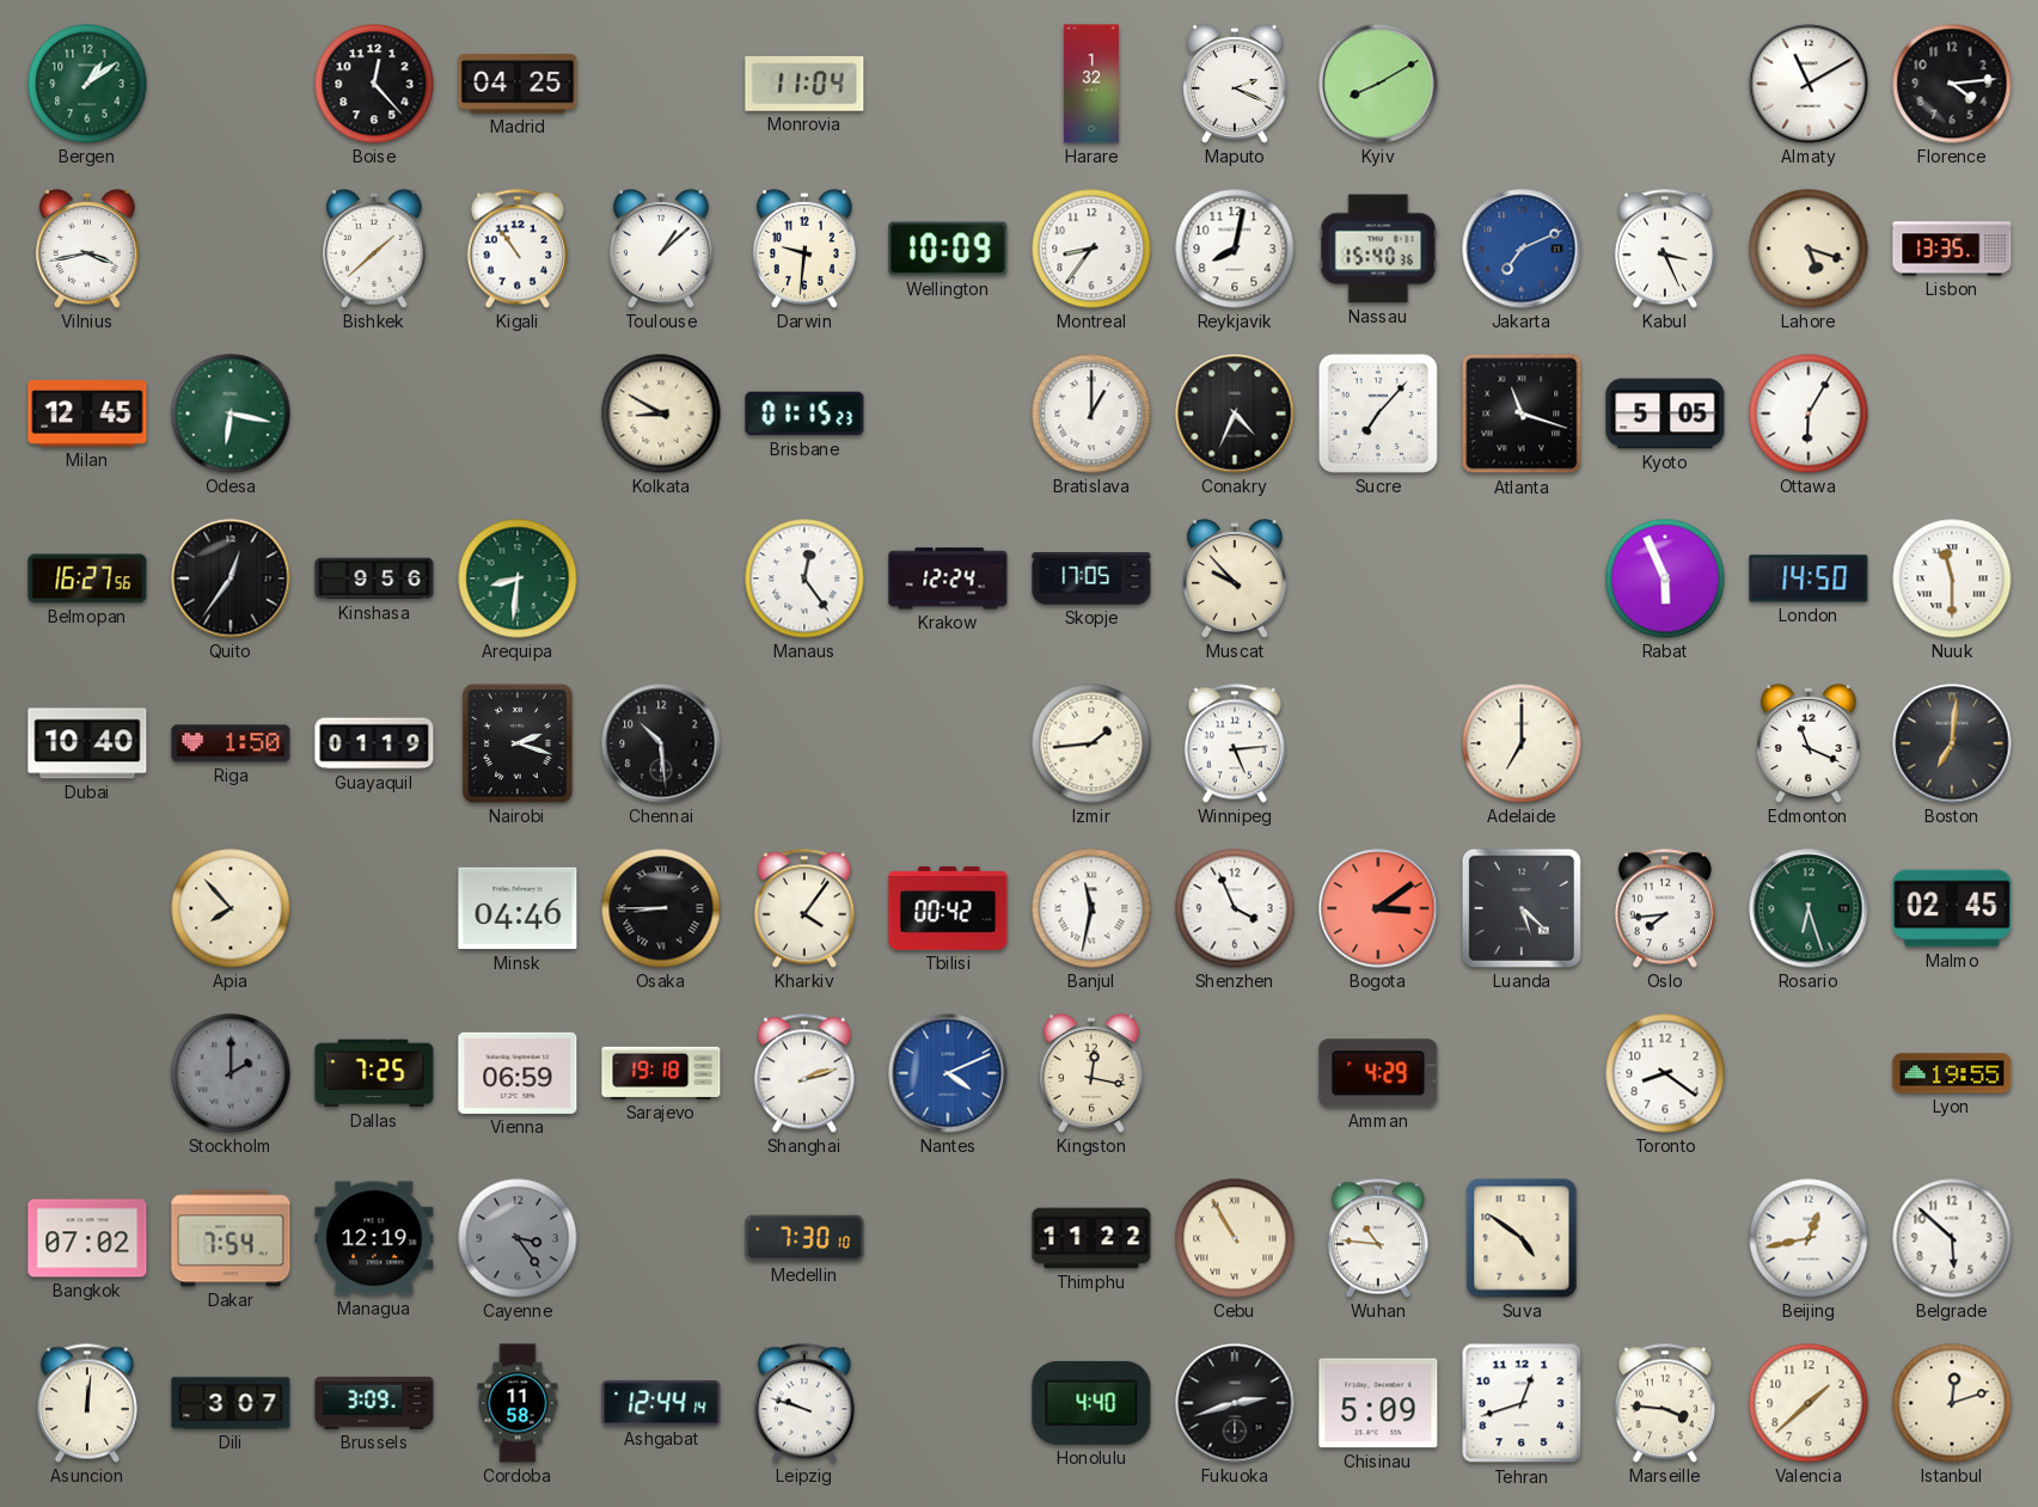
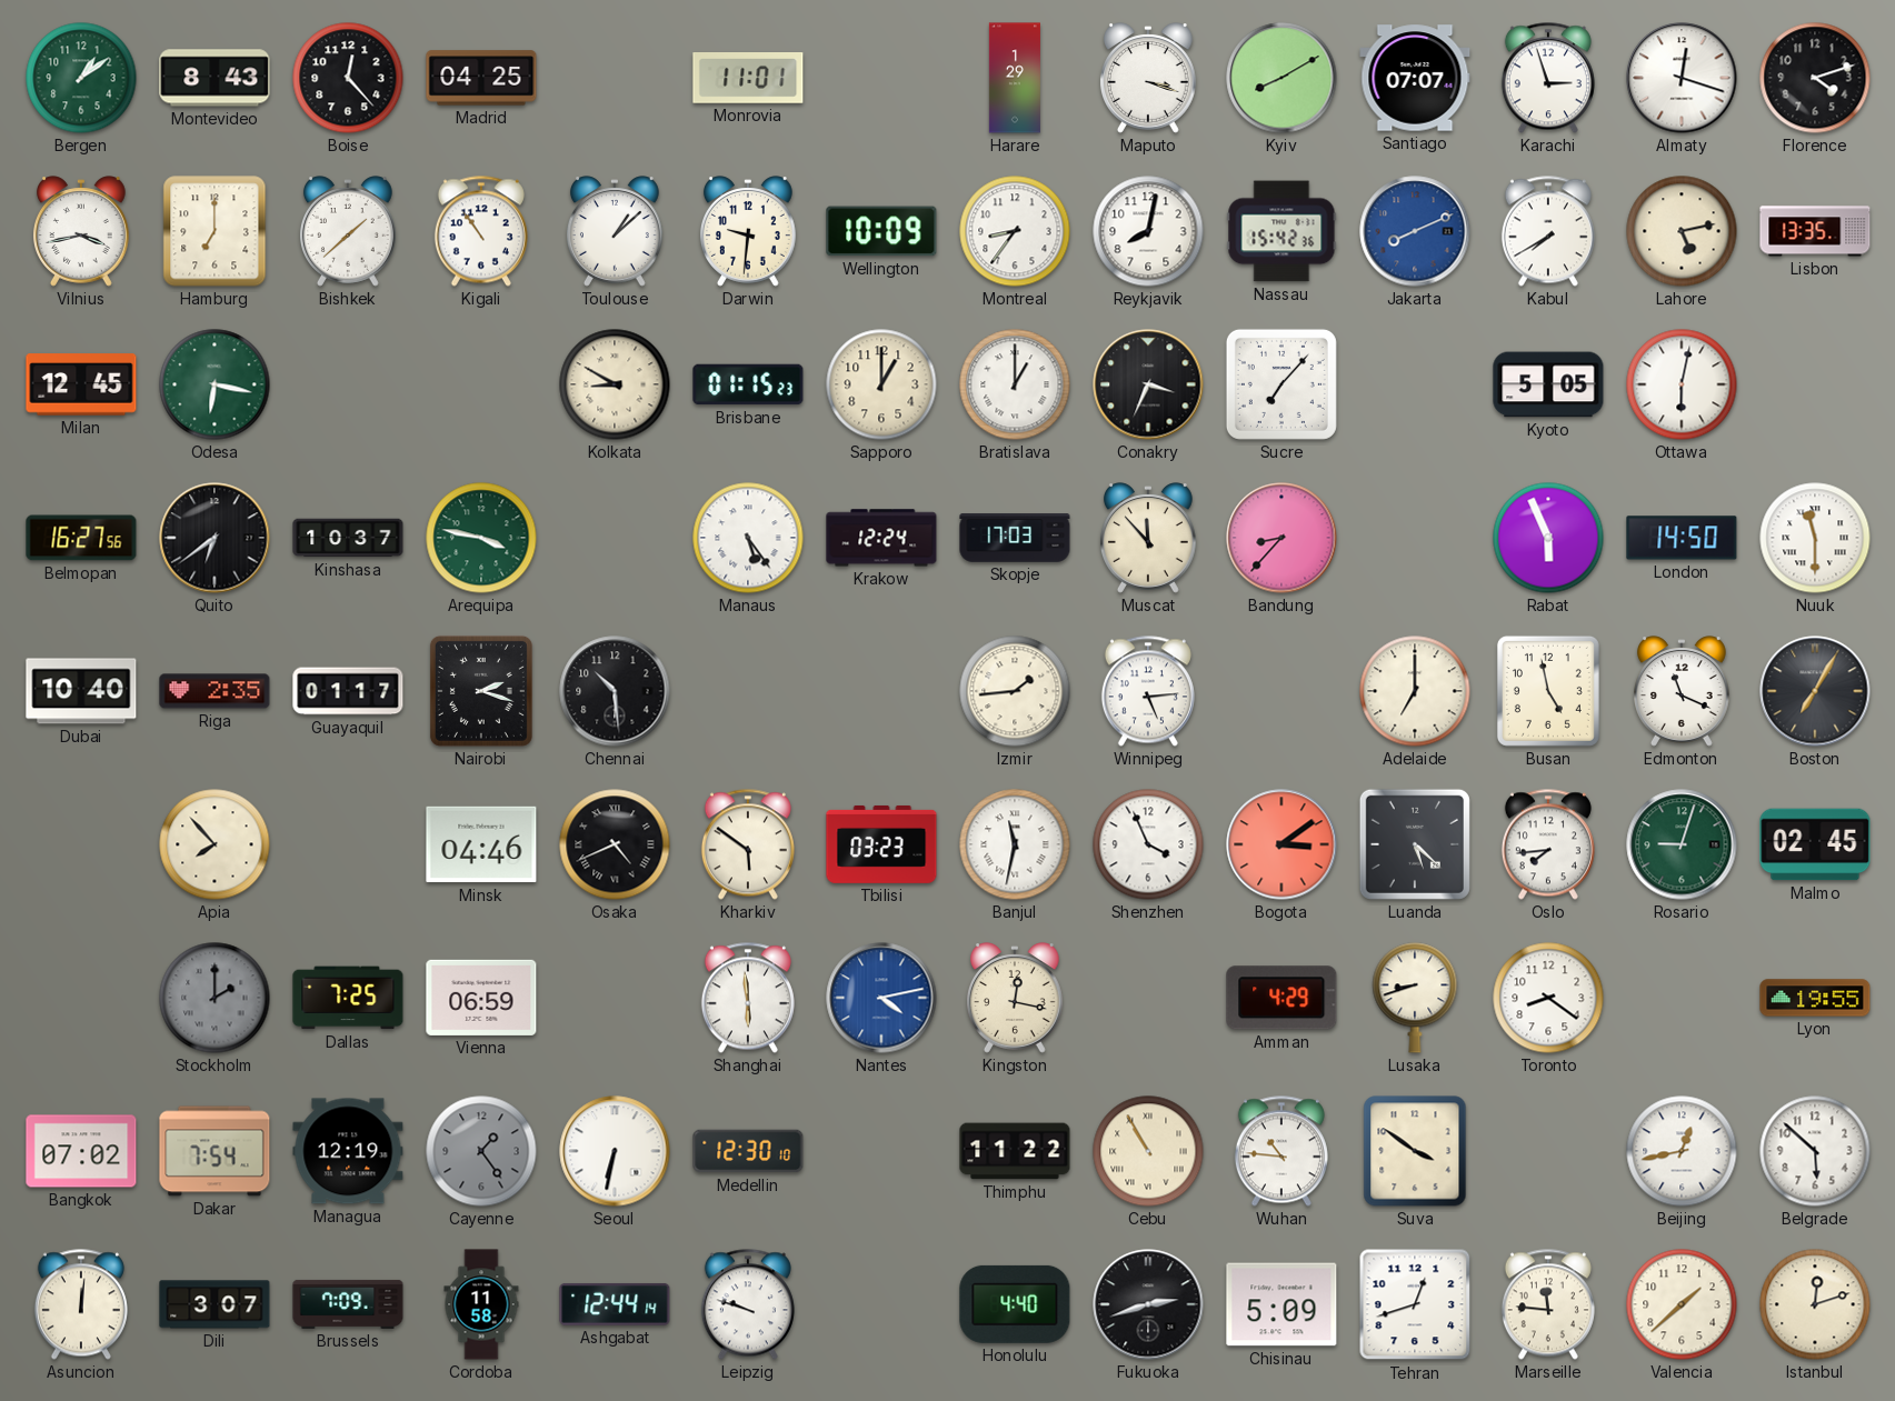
Montevideo: none -> 8:43
Monrovia: 11:04 -> 11:01
Harare: 1:32 -> 1:29
Maputo: 2:19 -> 3:18
Santiago: none -> 07:07
Karachi: none -> 2:57
Almaty: 11:10 -> 12:18
Florence: 4:14 -> 4:12
Hamburg: none -> 7:00
Nassau: 15:40 -> 15:42
Jakarta: 7:11 -> 8:11
Kabul: 3:26 -> 7:40
Lahore: 5:18 -> 5:13
Sapporo: none -> 1:00
Conakry: 4:34 -> 3:34
Atlanta: 11:18 -> none
Ottawa: 6:05 -> 6:02
Quito: 12:36 -> 6:39
Kinshasa: 9:56 -> 10:37
Arequipa: 8:31 -> 3:47
Manaus: 12:24 -> 5:24
Skopje: 17:05 -> 17:03
Muscat: 9:53 -> 11:53
Bandung: none -> 8:37
Riga: 1:50 -> 2:35
Guayaquil: 01:19 -> 01:17
Busan: none -> 4:58
Boston: 7:01 -> 7:05
Osaka: 8:45 -> 4:41
Kharkiv: 4:06 -> 5:51
Tbilisi: 00:42 -> 03:23
Rosario: 6:27 -> 9:03
Sarajevo: 19:18 -> none
Shanghai: 2:12 -> 5:59
Nantes: 4:11 -> 4:13
Lusaka: none -> 8:42
Cayenne: 3:24 -> 1:24
Seoul: none -> 6:32
Medellin: 7:30 -> 12:30
Suva: 4:51 -> 3:51
Brussels: 3:09 -> 7:09
Marseille: 3:46 -> 11:46
